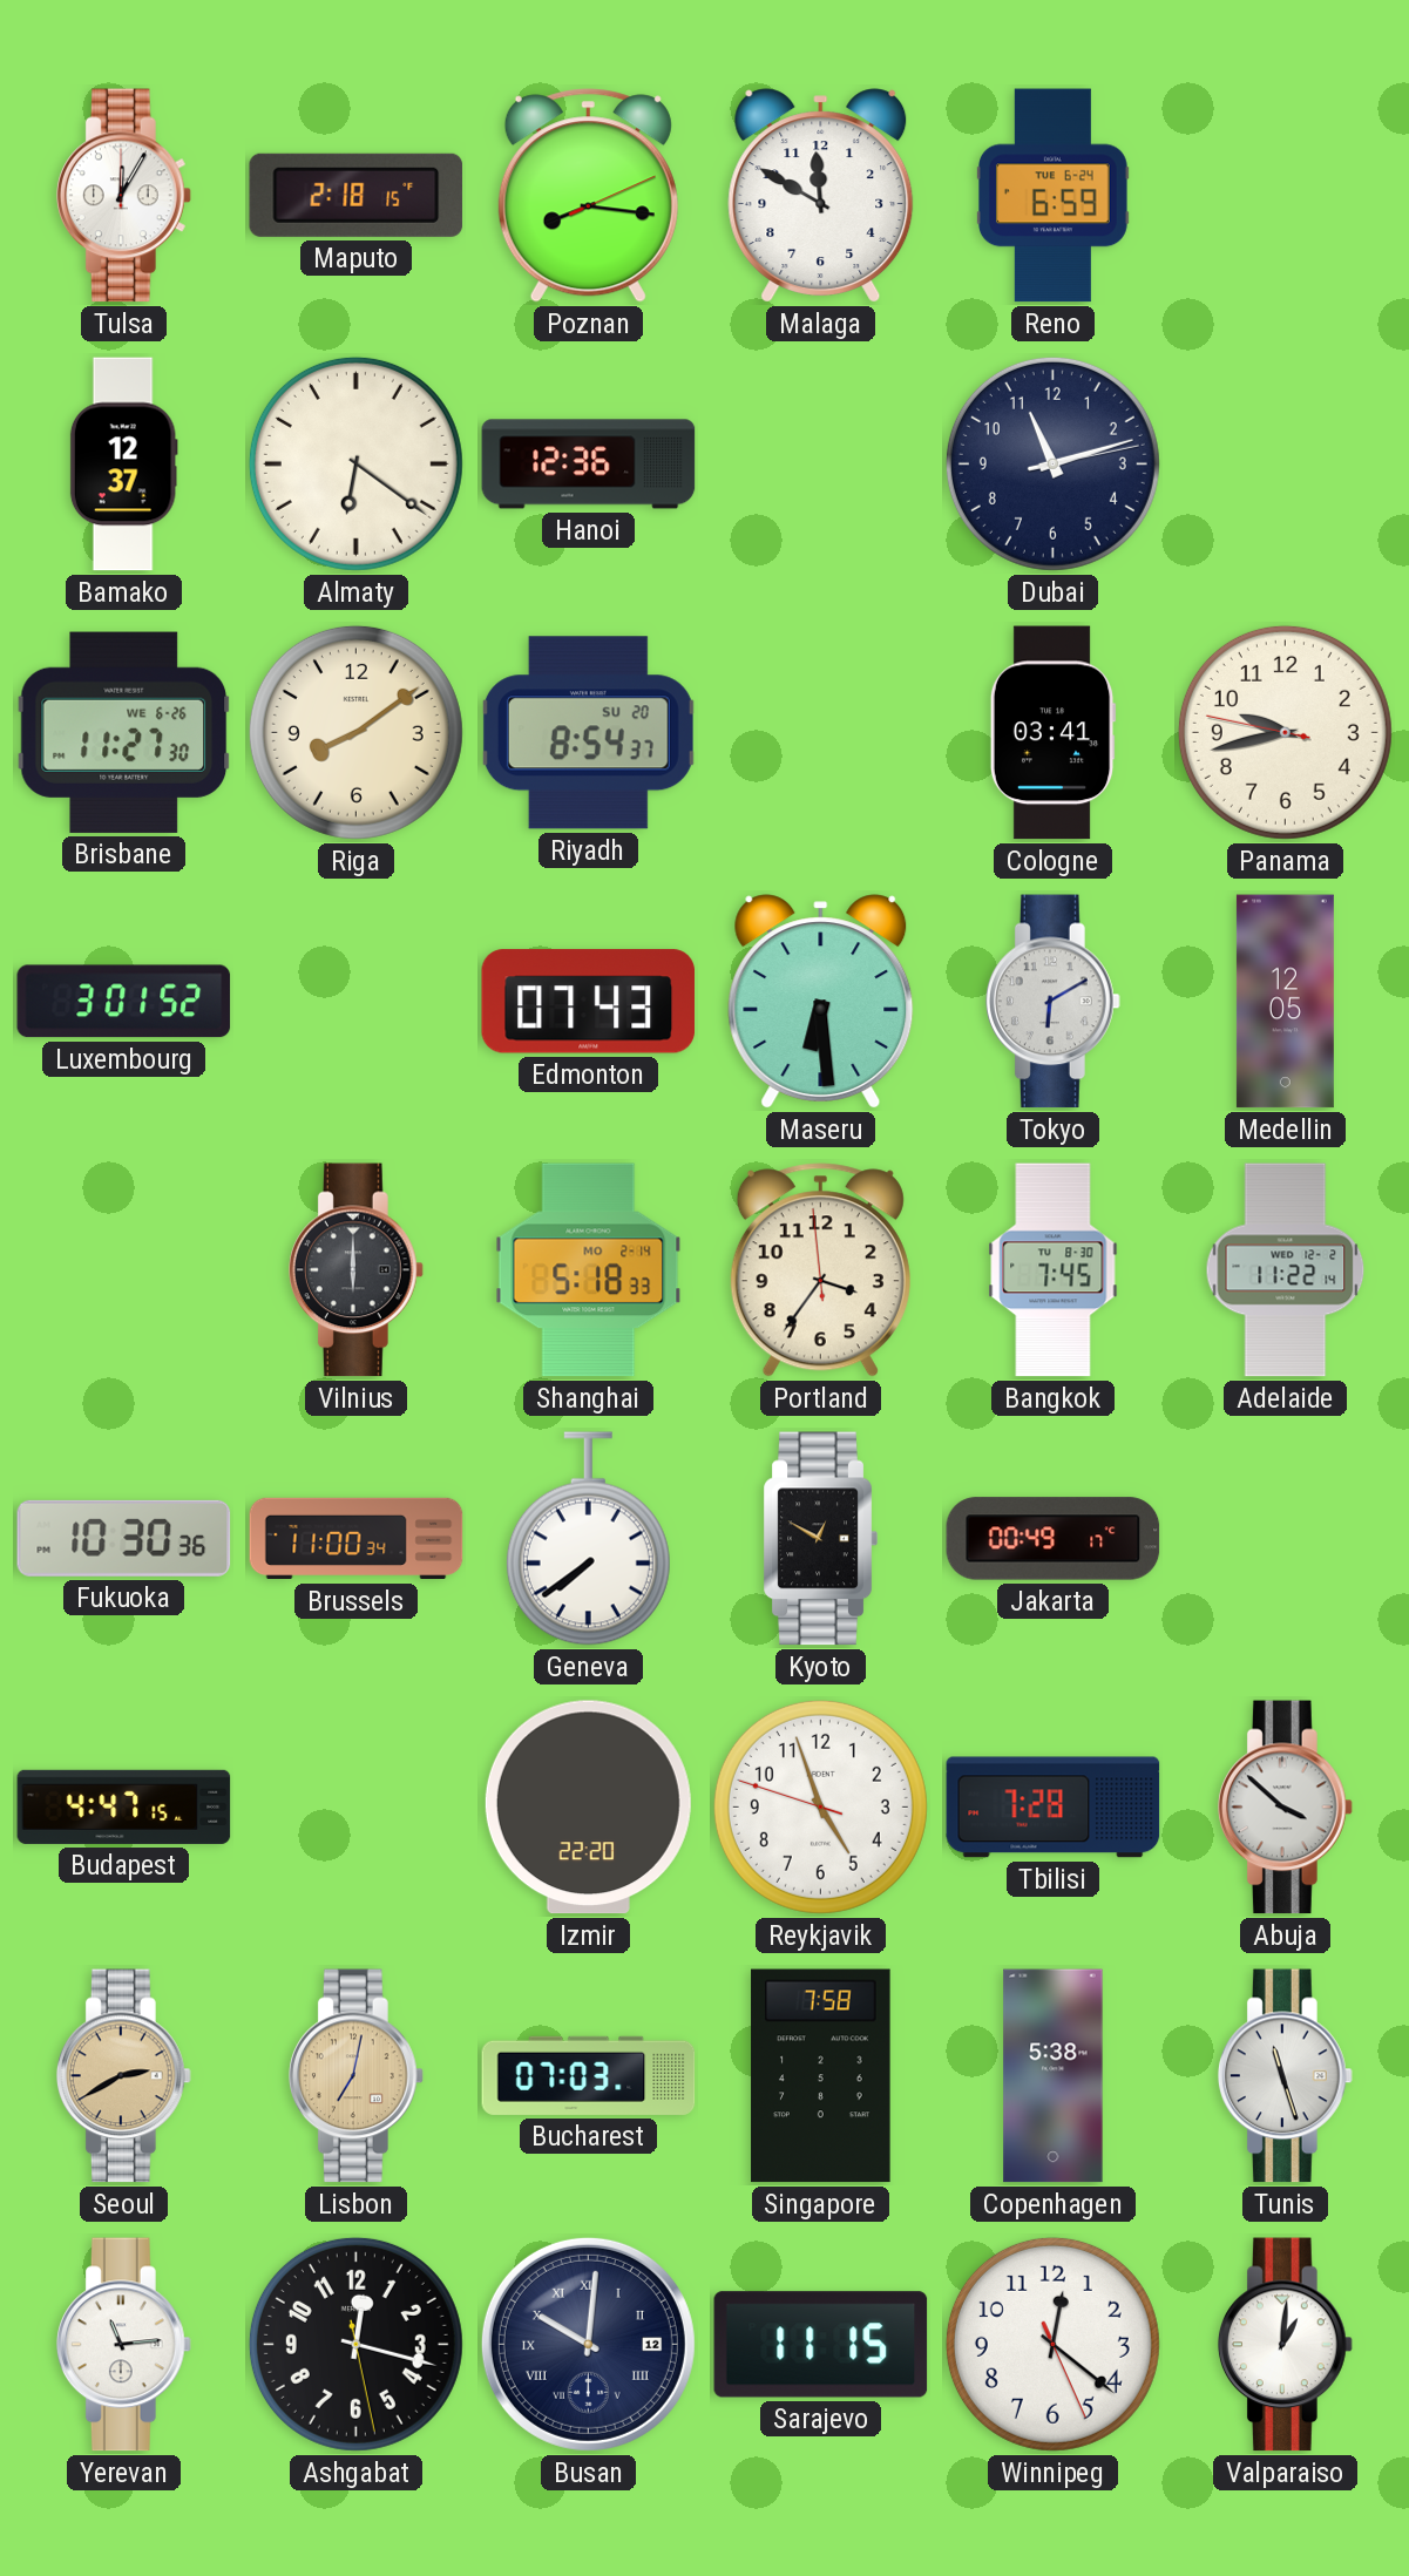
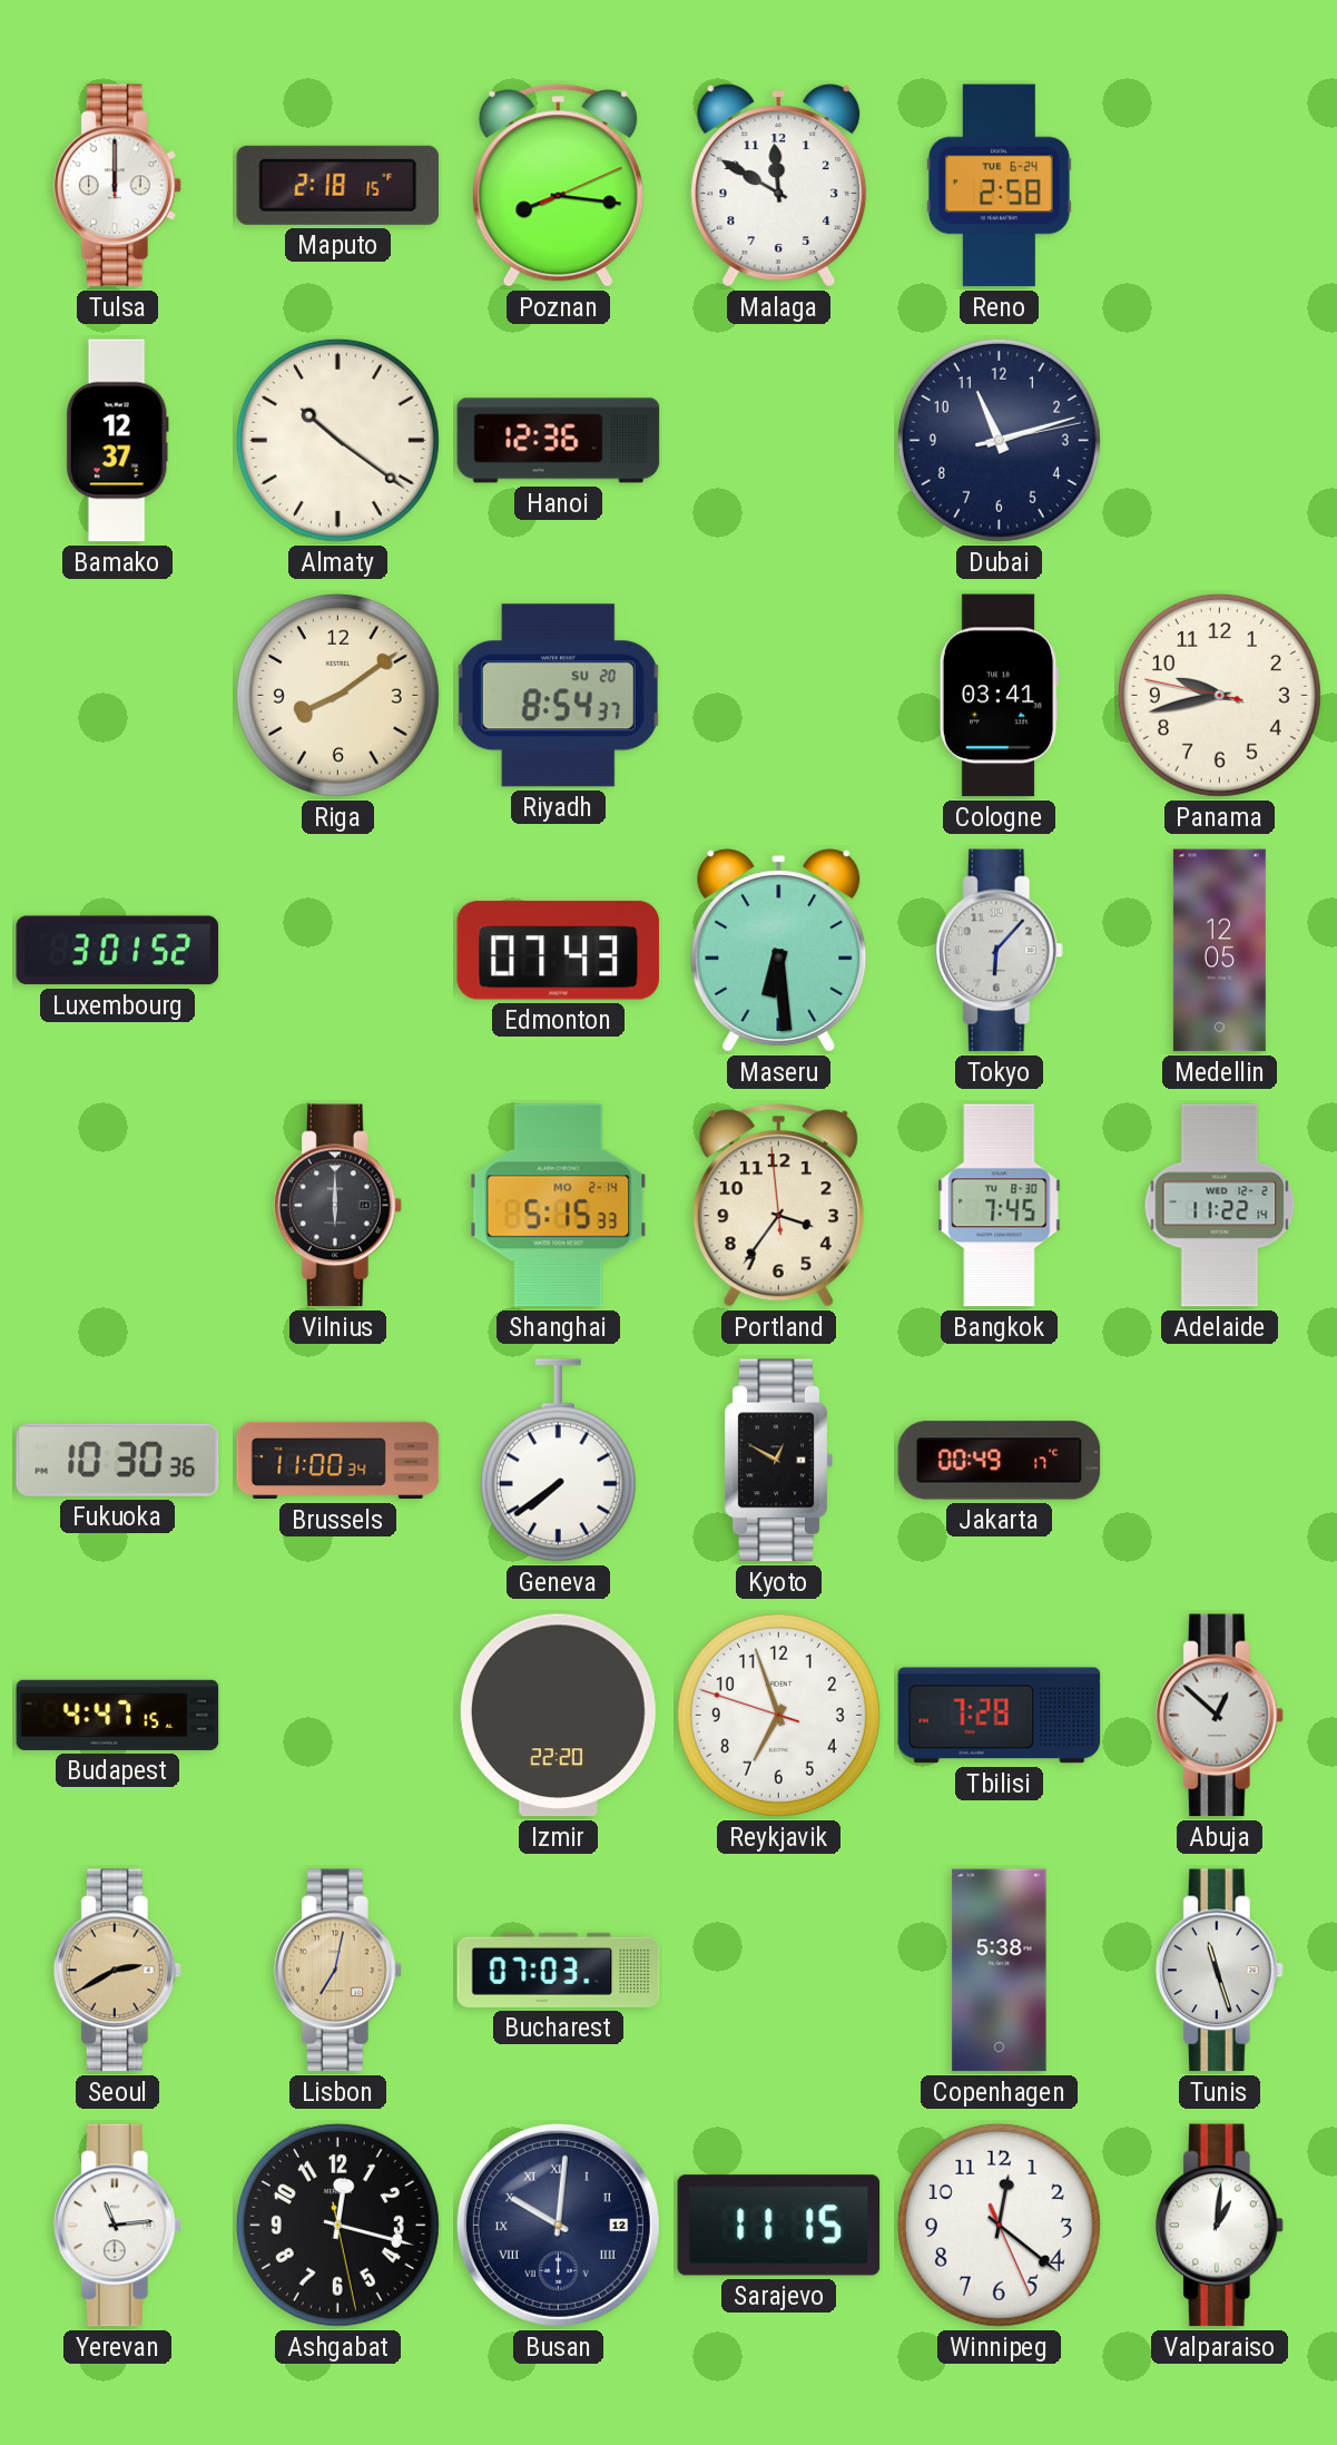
Tulsa: 12:05 -> 12:00
Reno: 6:59 -> 2:58
Almaty: 6:21 -> 10:21
Brisbane: 11:27 -> none
Tokyo: 6:10 -> 6:07
Shanghai: 5:18 -> 5:15
Reykjavik: 4:56 -> 6:56
Abuja: 3:52 -> 12:52
Singapore: 7:58 -> none
